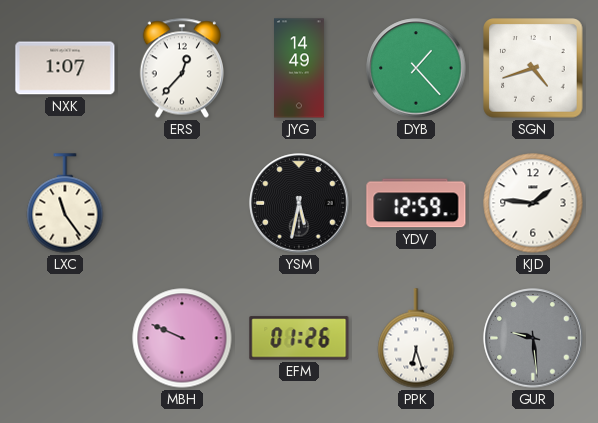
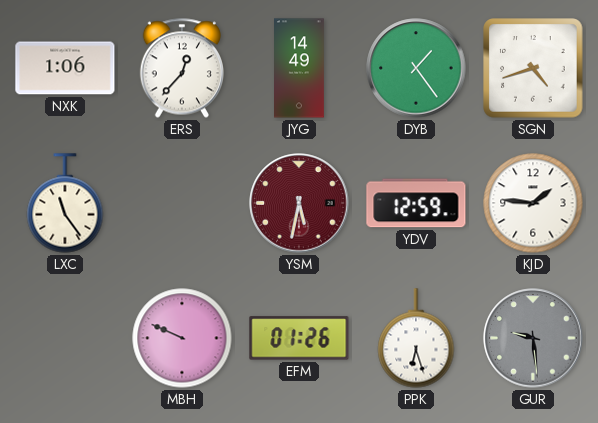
NXK: 1:07 -> 1:06
DYB: 1:23 -> 1:24
YSM dial: black -> burgundy
